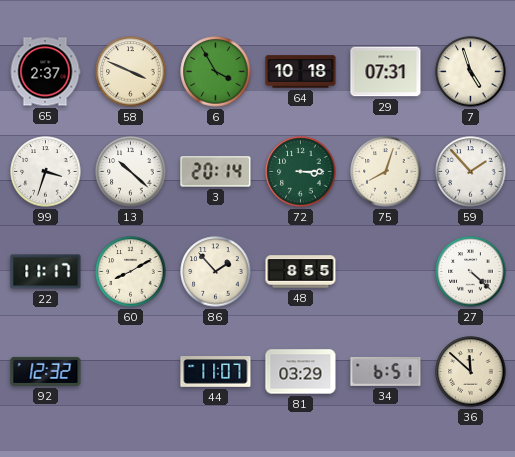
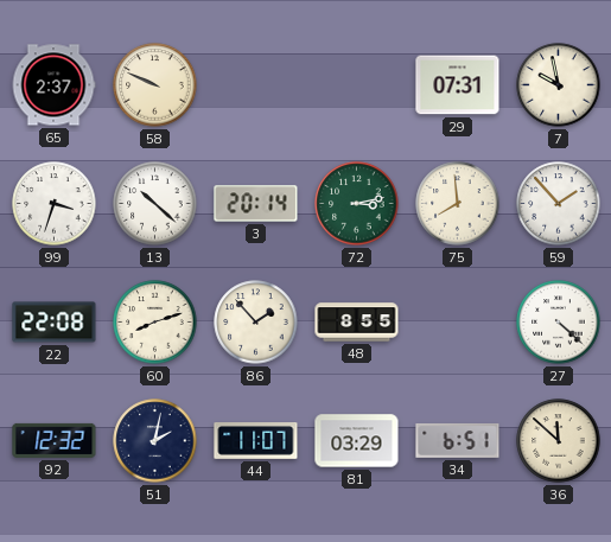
58: 3:49 -> 9:49
6: 3:55 -> none
64: 10:18 -> none
7: 4:57 -> 9:58
72: 3:15 -> 3:13
75: 8:03 -> 7:59
22: 11:17 -> 22:08
60: 8:10 -> 8:12
51: none -> 2:02
